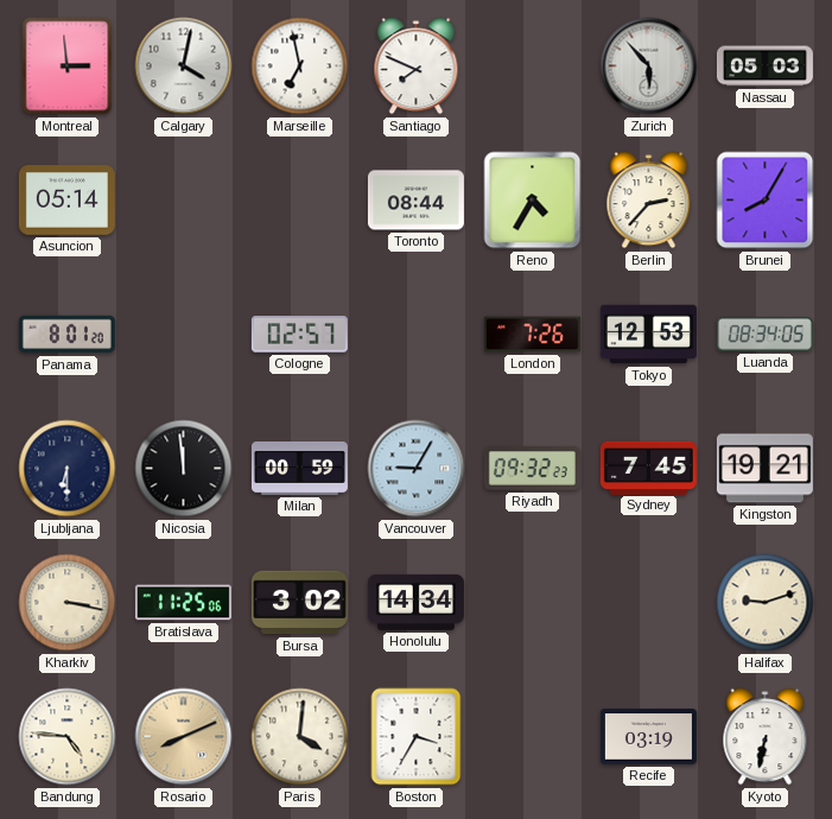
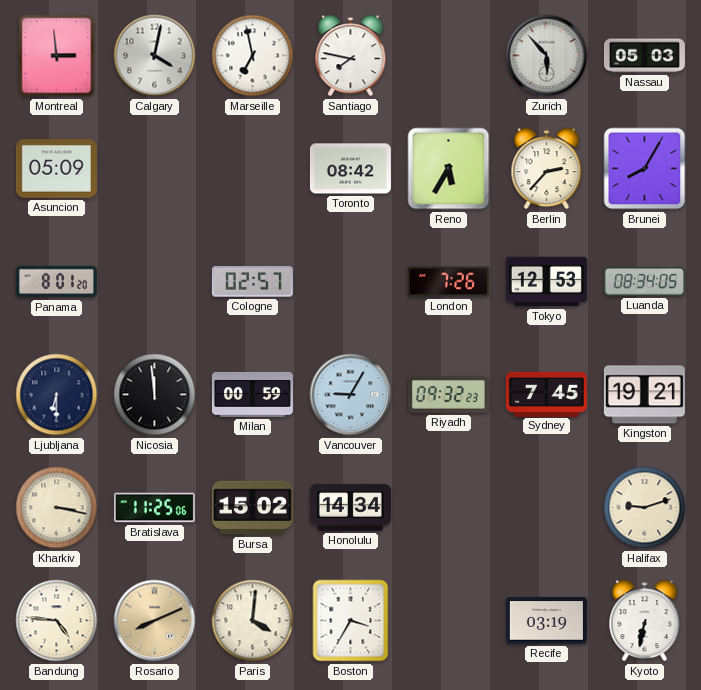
Santiago: 7:49 -> 7:47
Asuncion: 05:14 -> 05:09
Toronto: 08:44 -> 08:42
Reno: 4:35 -> 5:35
Bursa: 3:02 -> 15:02
